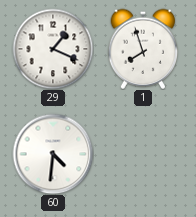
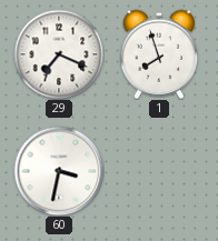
29: 1:19 -> 7:19
60: 4:31 -> 3:32
